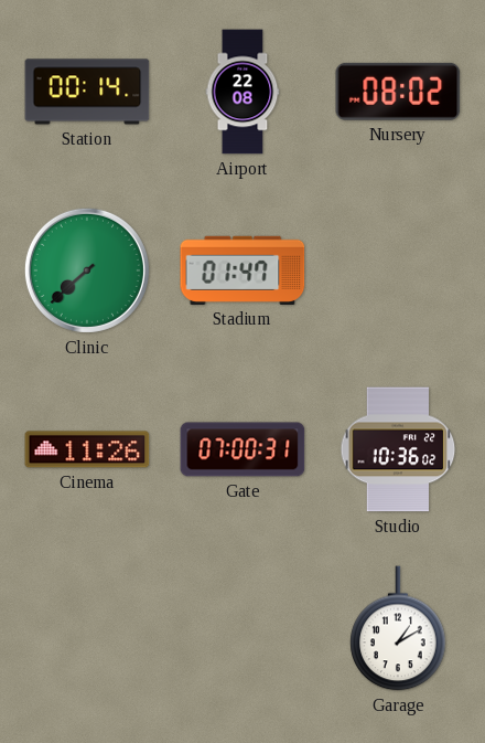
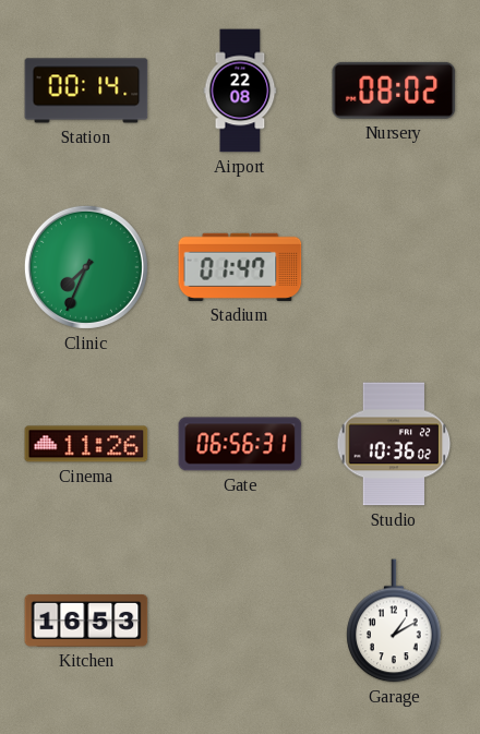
Clinic: 7:38 -> 7:34
Gate: 07:00 -> 06:56
Kitchen: none -> 16:53
